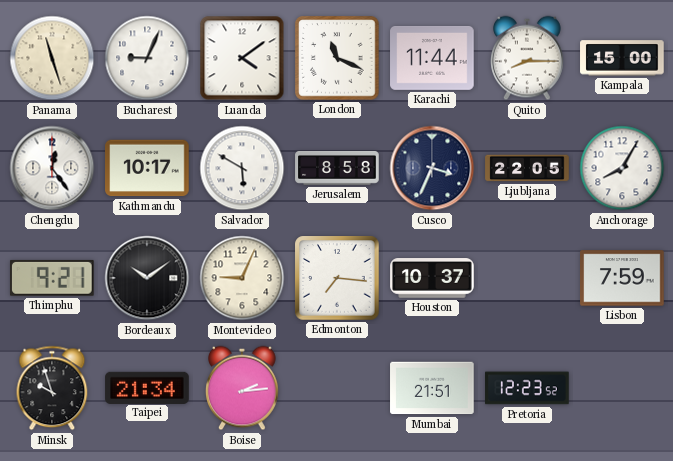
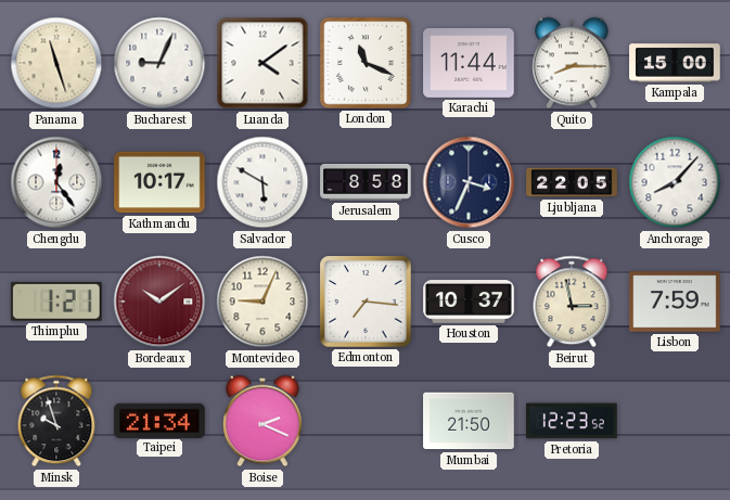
Anchorage: 8:05 -> 8:07
Thimphu: 9:21 -> 1:21
Bordeaux dial: black -> burgundy
Beirut: none -> 2:58
Boise: 2:14 -> 2:19
Mumbai: 21:51 -> 21:50
